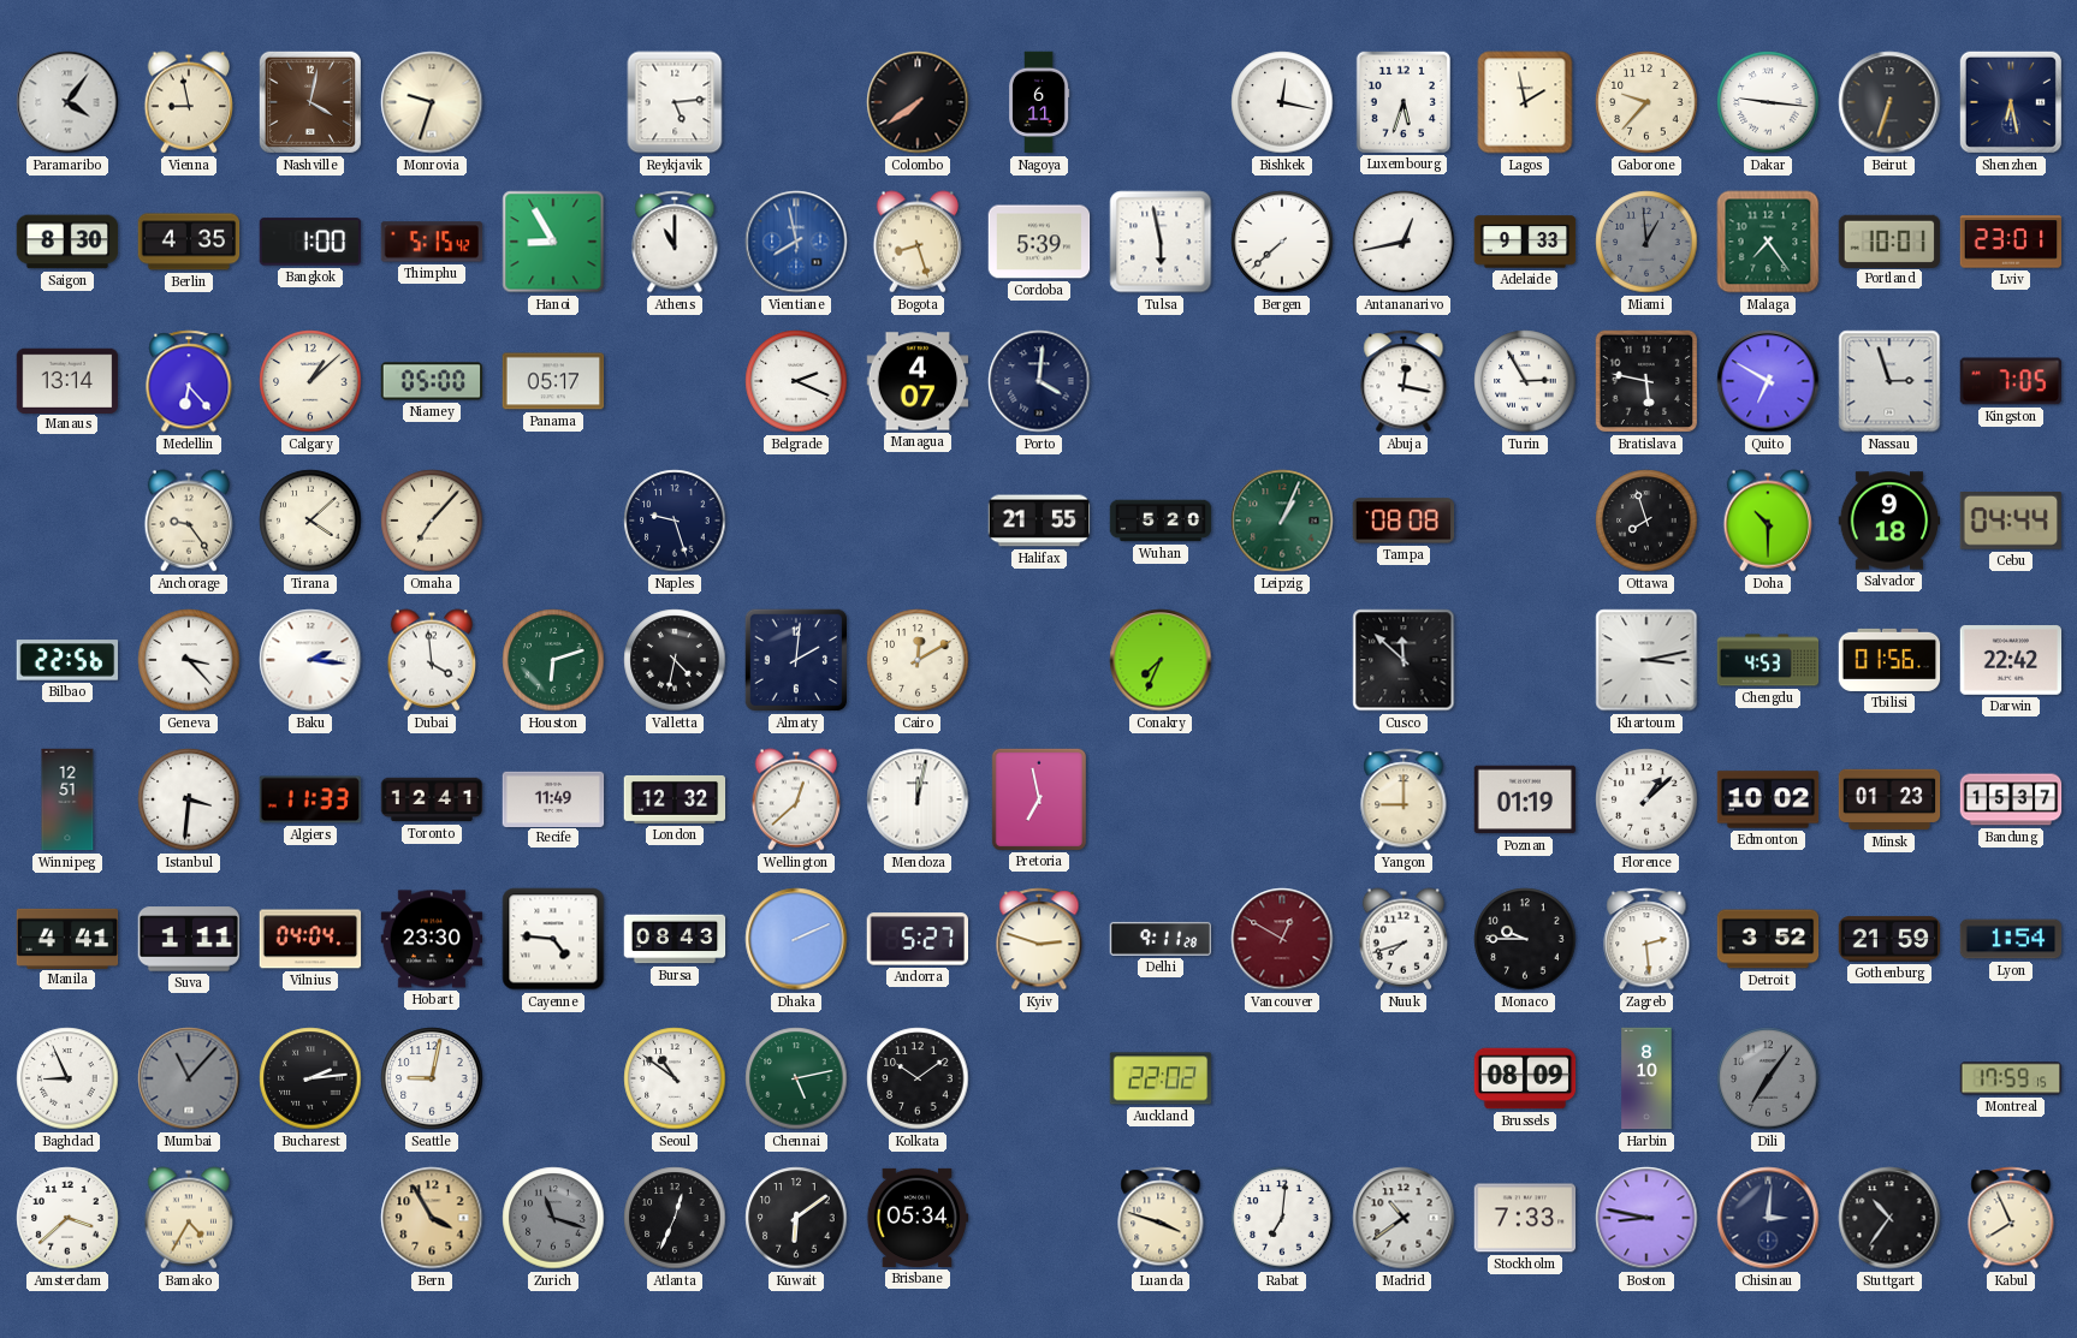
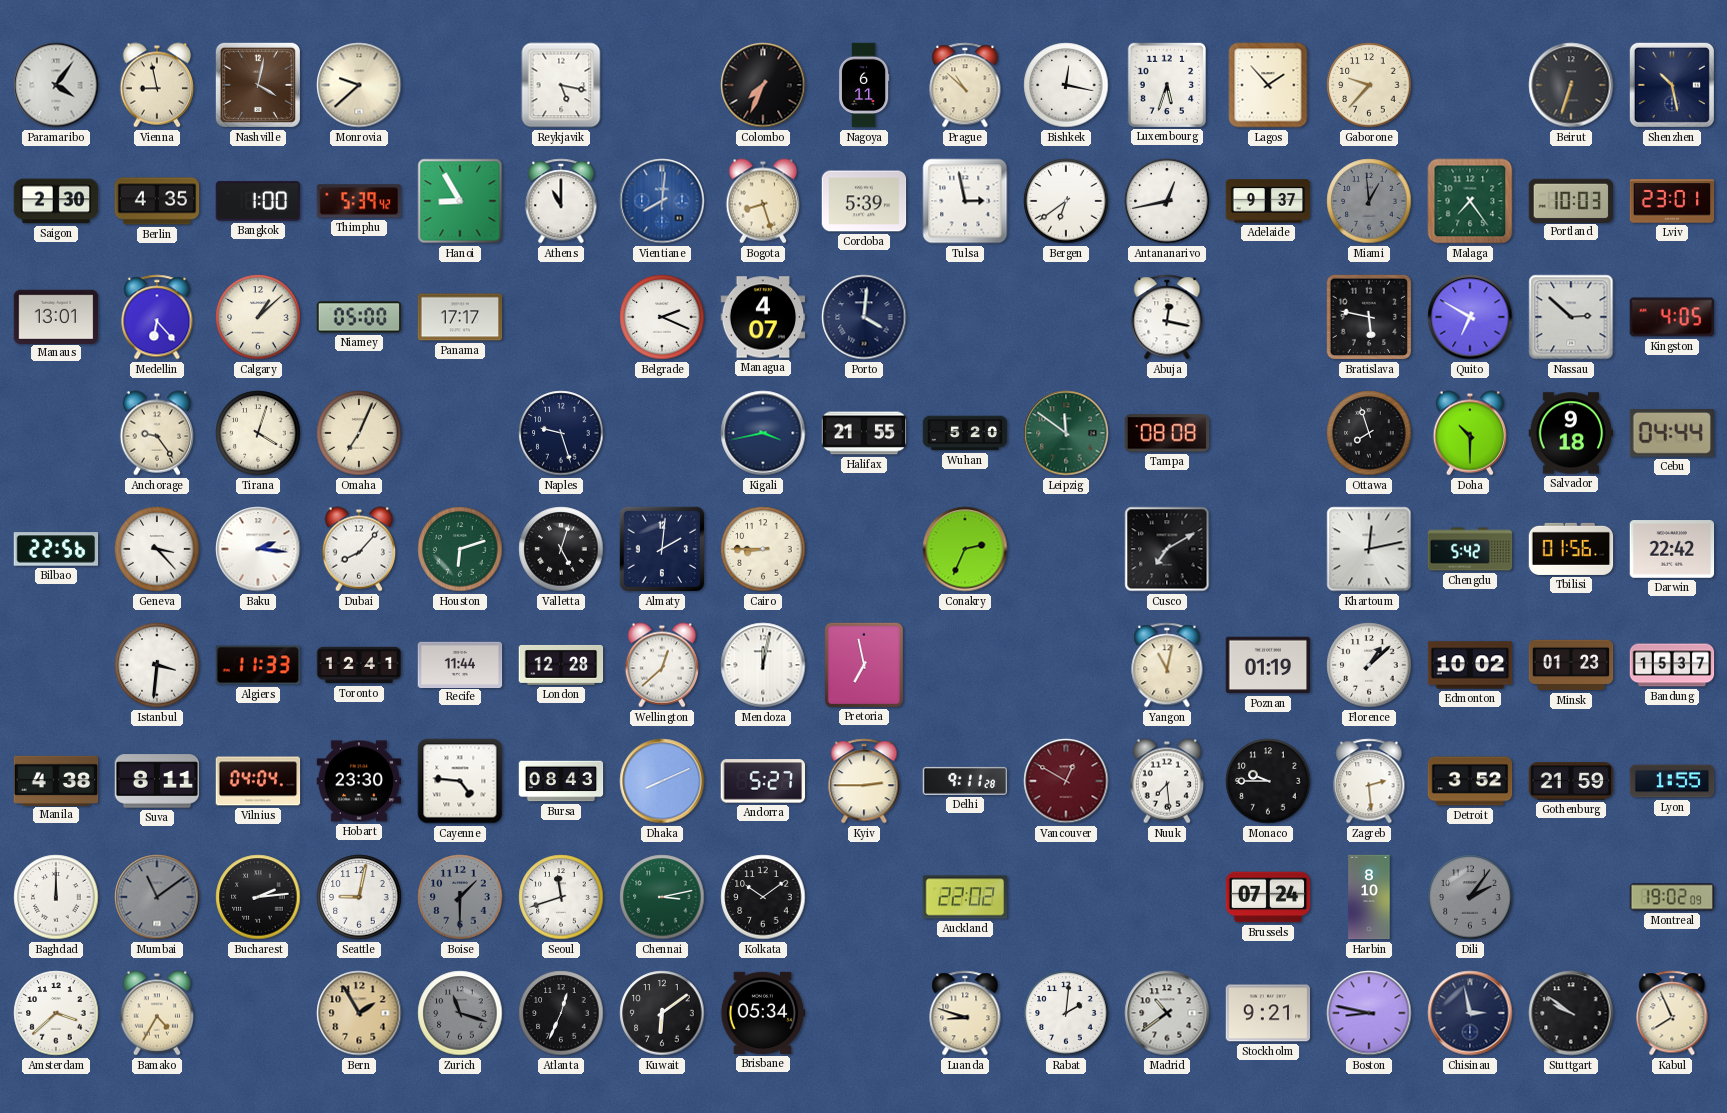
Monrovia: 9:33 -> 9:38
Reykjavik: 5:14 -> 5:17
Colombo: 7:39 -> 7:34
Prague: none -> 10:52
Lagos: 1:58 -> 1:53
Dakar: 9:16 -> none
Shenzhen: 6:28 -> 10:28
Saigon: 8:30 -> 2:30
Thimphu: 5:15 -> 5:39
Vientiane: 7:58 -> 8:01
Tulsa: 5:58 -> 2:58
Bergen: 7:38 -> 6:39
Adelaide: 9:33 -> 9:37
Portland: 10:01 -> 10:03
Manaus: 13:14 -> 13:01
Panama: 05:17 -> 17:17
Turin: 2:55 -> none
Nassau: 2:57 -> 2:52
Kingston: 7:05 -> 4:05
Tirana: 4:08 -> 4:03
Omaha: 7:07 -> 7:04
Kigali: none -> 3:43
Leipzig: 1:04 -> 11:51
Dubai: 3:59 -> 8:07
Valletta: 4:32 -> 5:03
Cairo: 12:10 -> 8:45
Conakry: 7:34 -> 2:34
Cusco: 11:52 -> 7:10
Khartoum: 3:13 -> 12:13
Chengdu: 4:53 -> 5:42
Winnipeg: 12:51 -> none
Recife: 11:49 -> 11:44
London: 12:32 -> 12:28
Yangon: 9:00 -> 11:02
Manila: 4:41 -> 4:38
Suva: 1:11 -> 8:11
Dhaka: 2:11 -> 8:11
Kyiv: 2:48 -> 2:45
Nuuk: 7:42 -> 7:29
Lyon: 1:54 -> 1:55
Baghdad: 8:56 -> 12:00
Mumbai: 11:07 -> 11:09
Boise: none -> 1:30
Seoul: 10:51 -> 11:42
Chennai: 5:13 -> 3:13
Brussels: 08:09 -> 07:24
Dili: 7:06 -> 2:06
Montreal: 17:59 -> 19:02
Bern: 3:55 -> 1:55
Luanda: 3:48 -> 8:48
Rabat: 7:01 -> 2:01
Stockholm: 7:33 -> 9:21
Chisinau: 3:01 -> 2:58
Stuttgart: 10:36 -> 9:51
